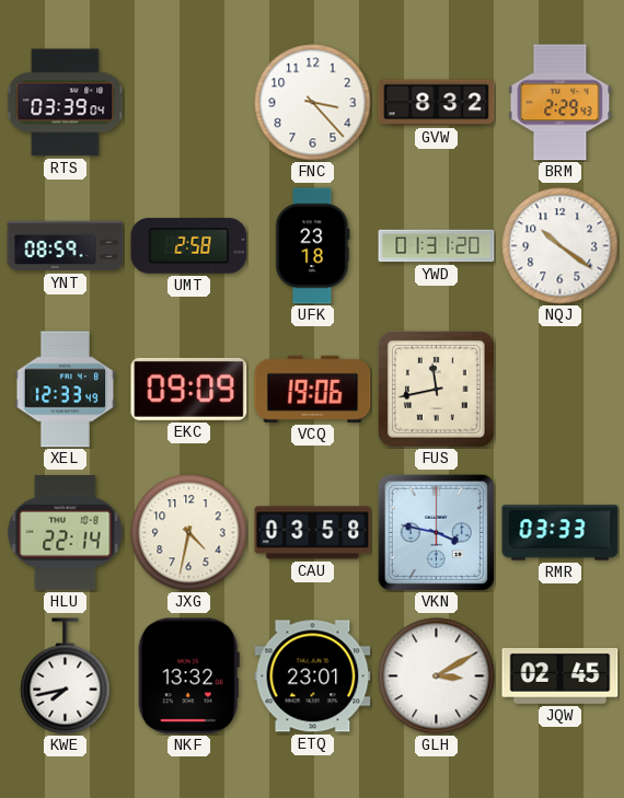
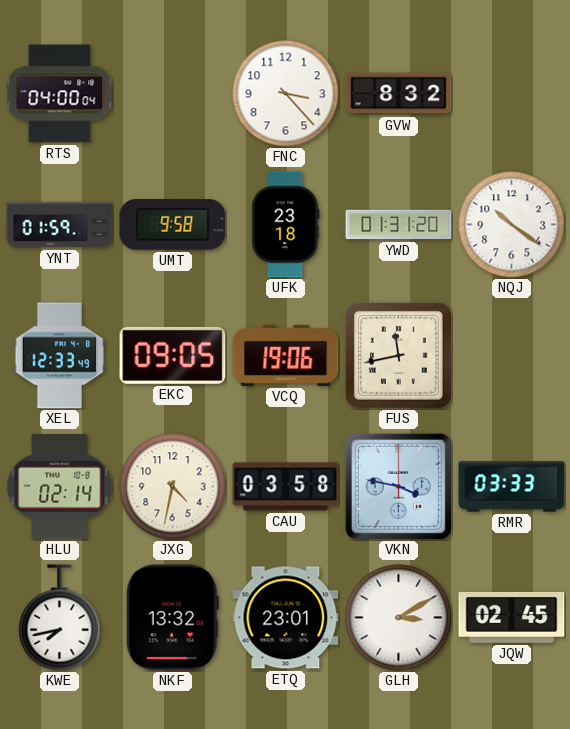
RTS: 03:39 -> 04:00
BRM: 2:29 -> none
YNT: 08:59 -> 01:59
UMT: 2:58 -> 9:58
EKC: 09:09 -> 09:05
HLU: 22:14 -> 02:14
